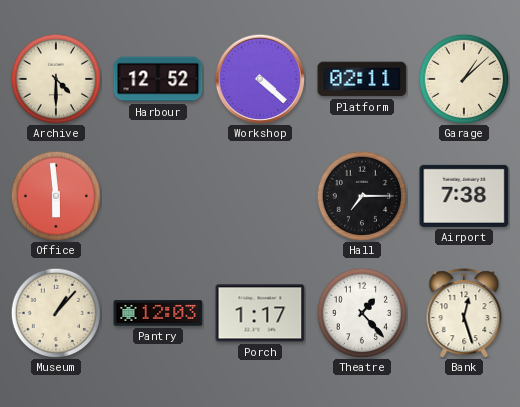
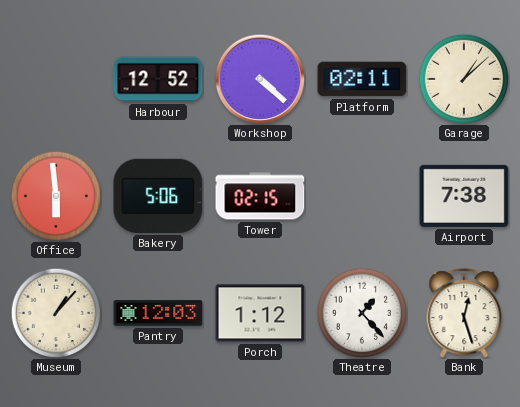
Archive: 4:30 -> none
Bakery: none -> 5:06
Tower: none -> 02:15
Hall: 7:15 -> none
Porch: 1:17 -> 1:12
